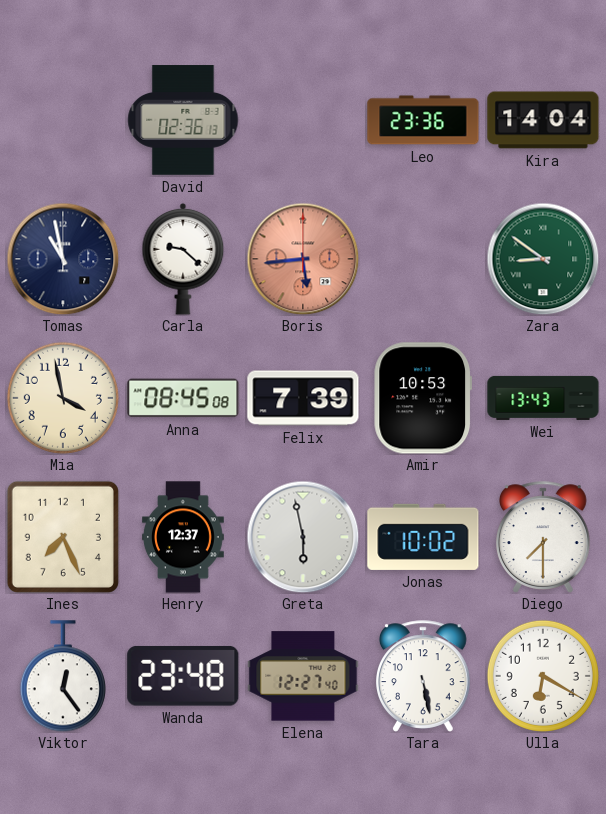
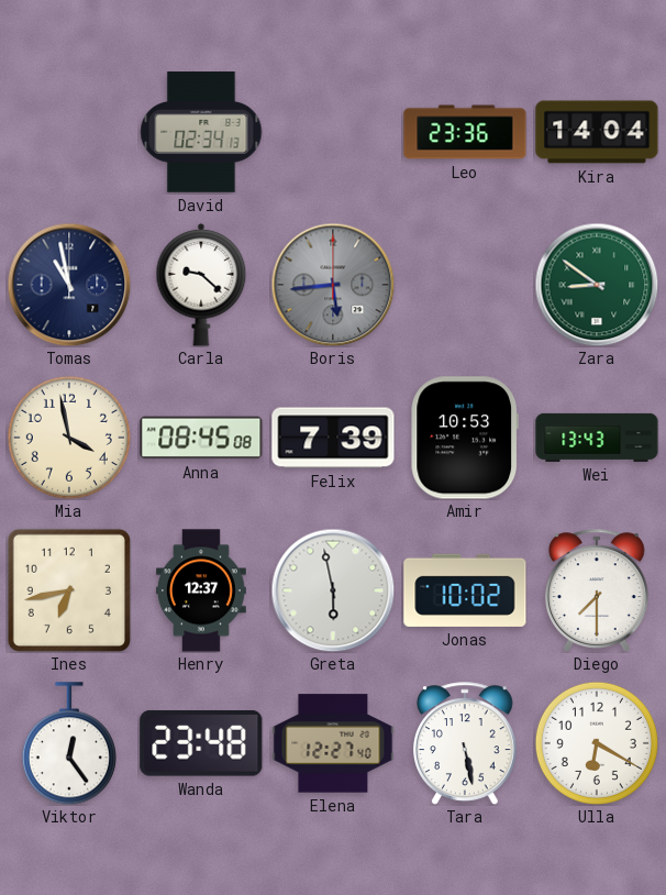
David: 02:36 -> 02:34
Boris dial: salmon -> grey
Ines: 7:26 -> 6:43
